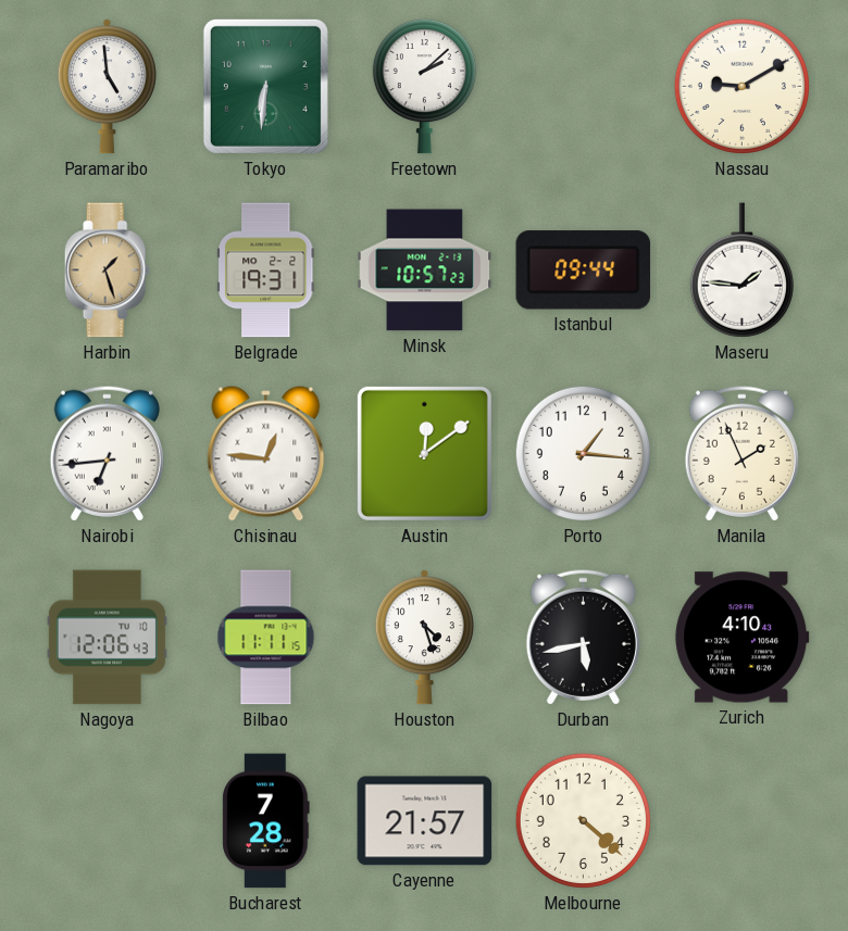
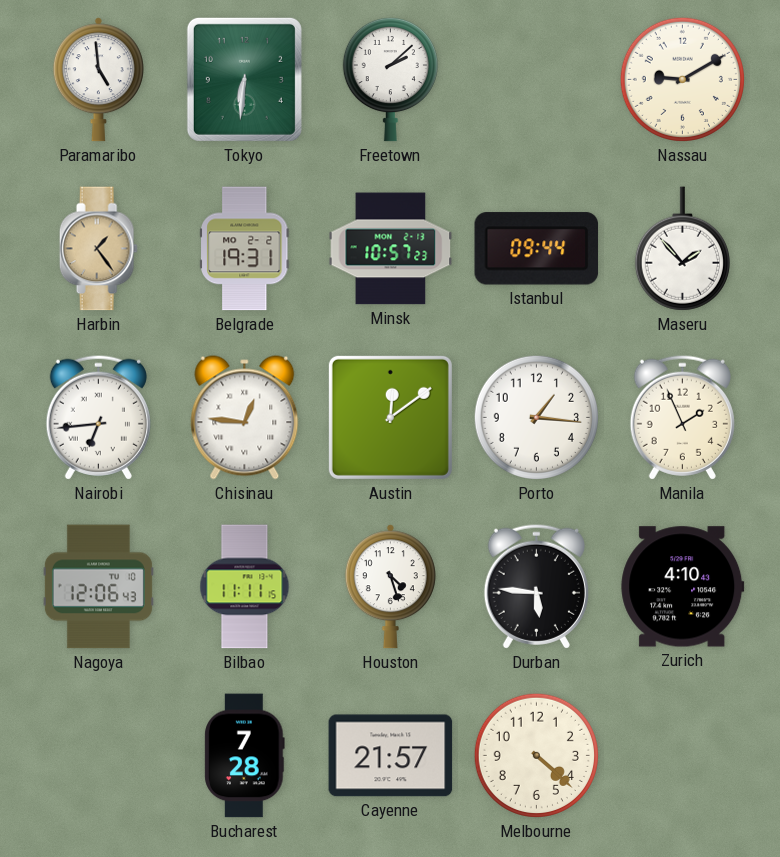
Harbin: 1:27 -> 1:24
Maseru: 1:46 -> 1:53
Durban: 5:43 -> 5:46
